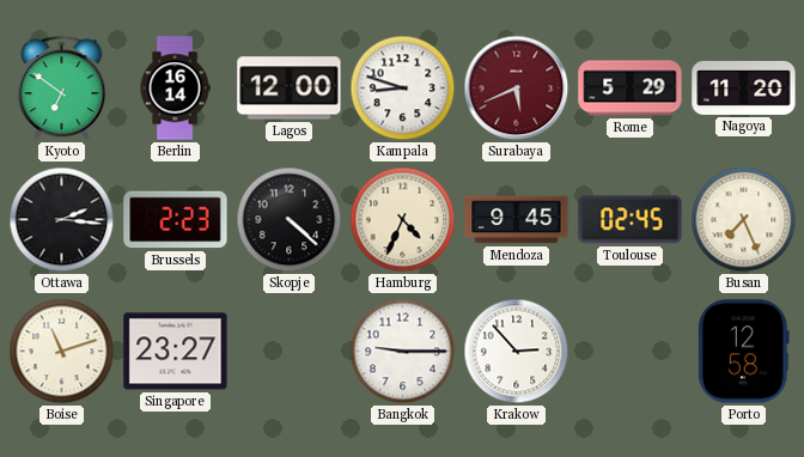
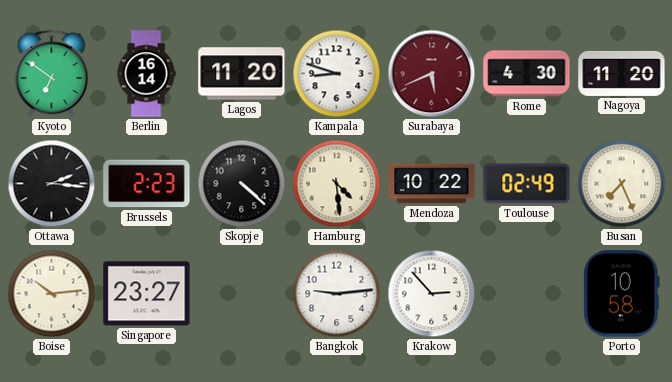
Lagos: 12:00 -> 11:20
Rome: 5:29 -> 4:30
Hamburg: 4:34 -> 4:29
Mendoza: 9:45 -> 10:22
Toulouse: 02:45 -> 02:49
Boise: 11:12 -> 10:14
Bangkok: 9:15 -> 9:14
Porto: 12:58 -> 10:58
